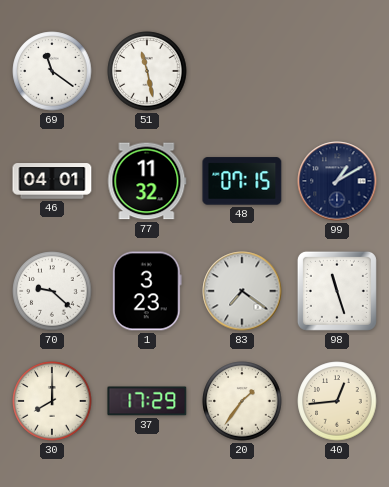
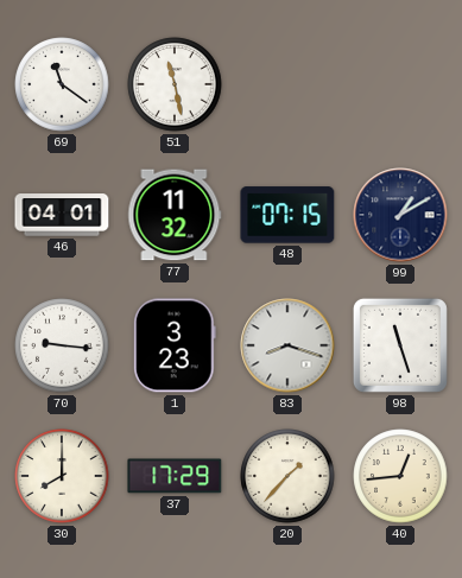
70: 9:22 -> 9:16
83: 7:21 -> 8:18
20: 1:36 -> 1:37
